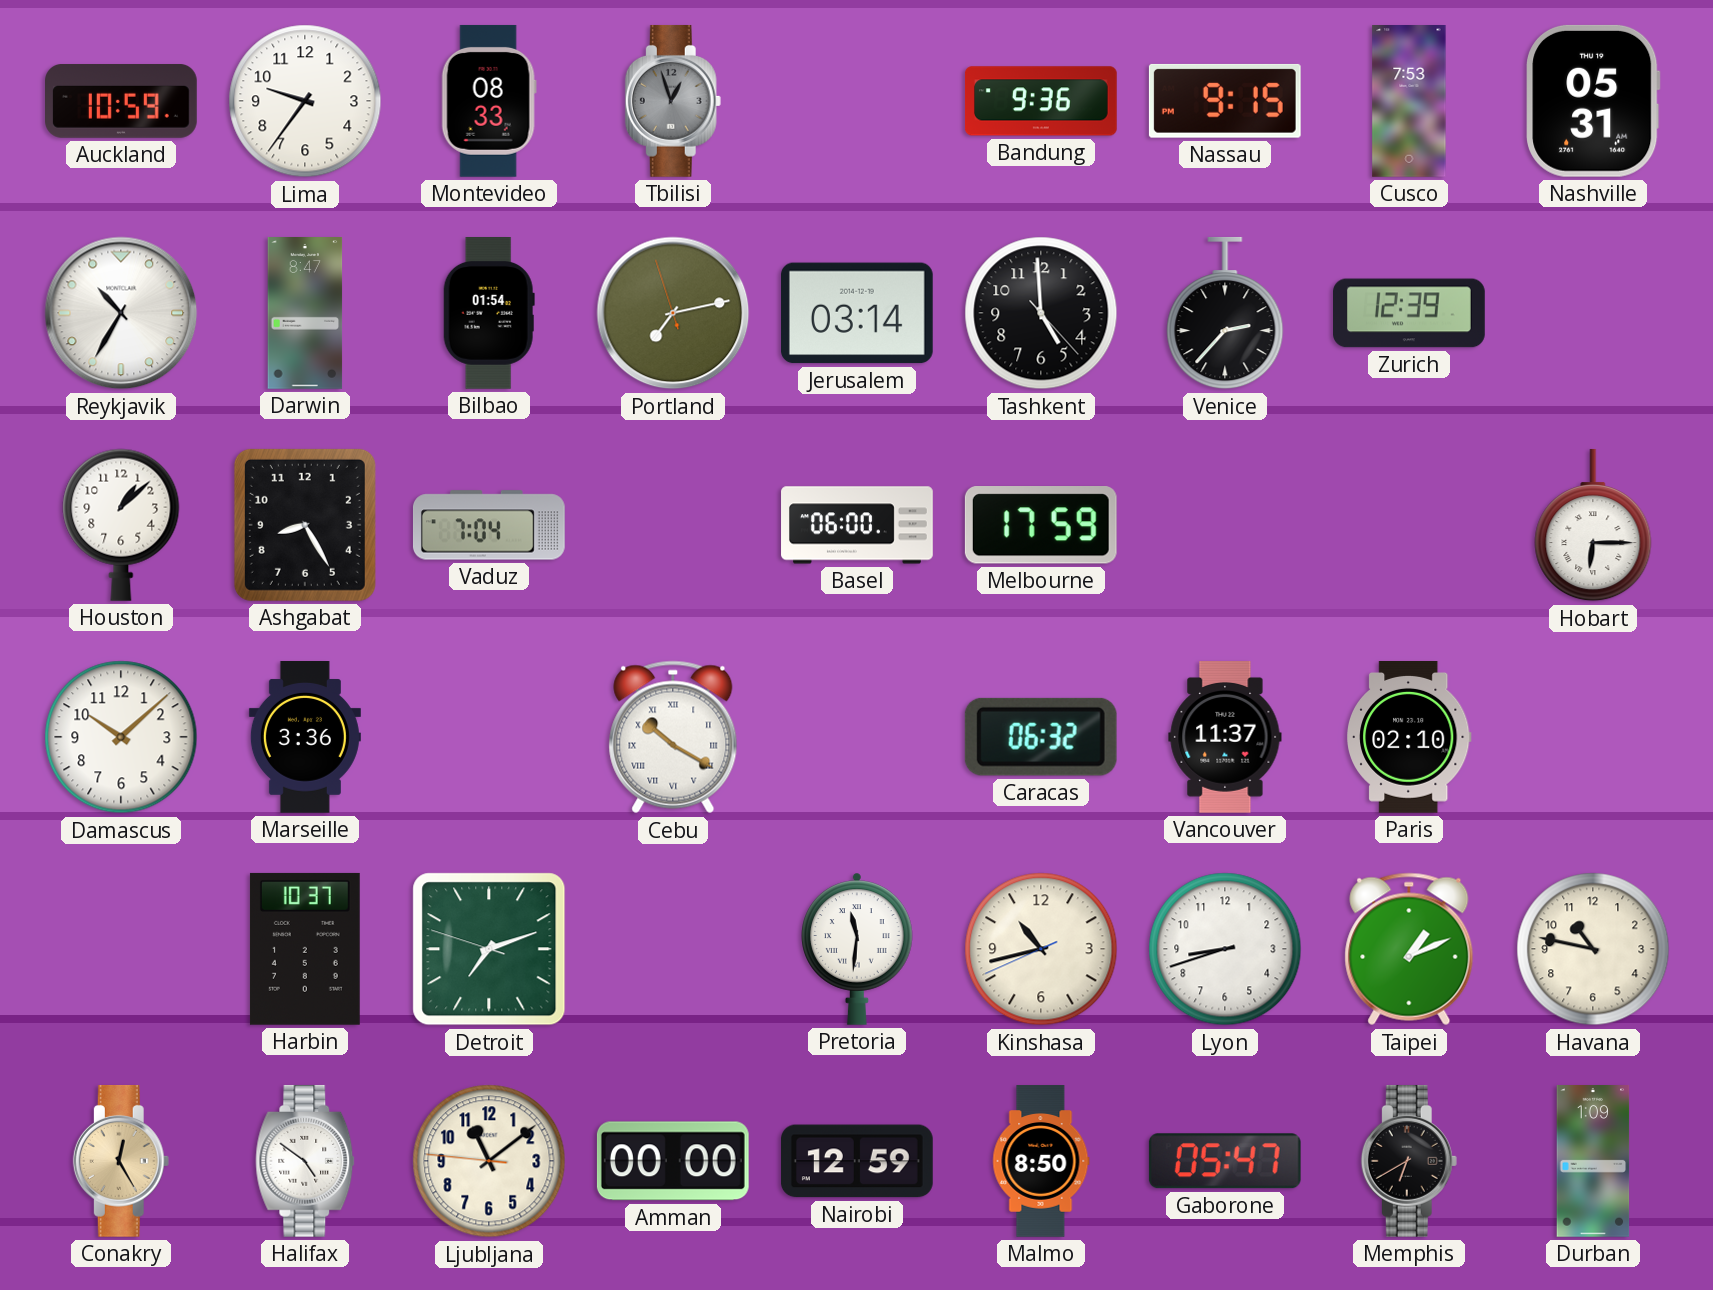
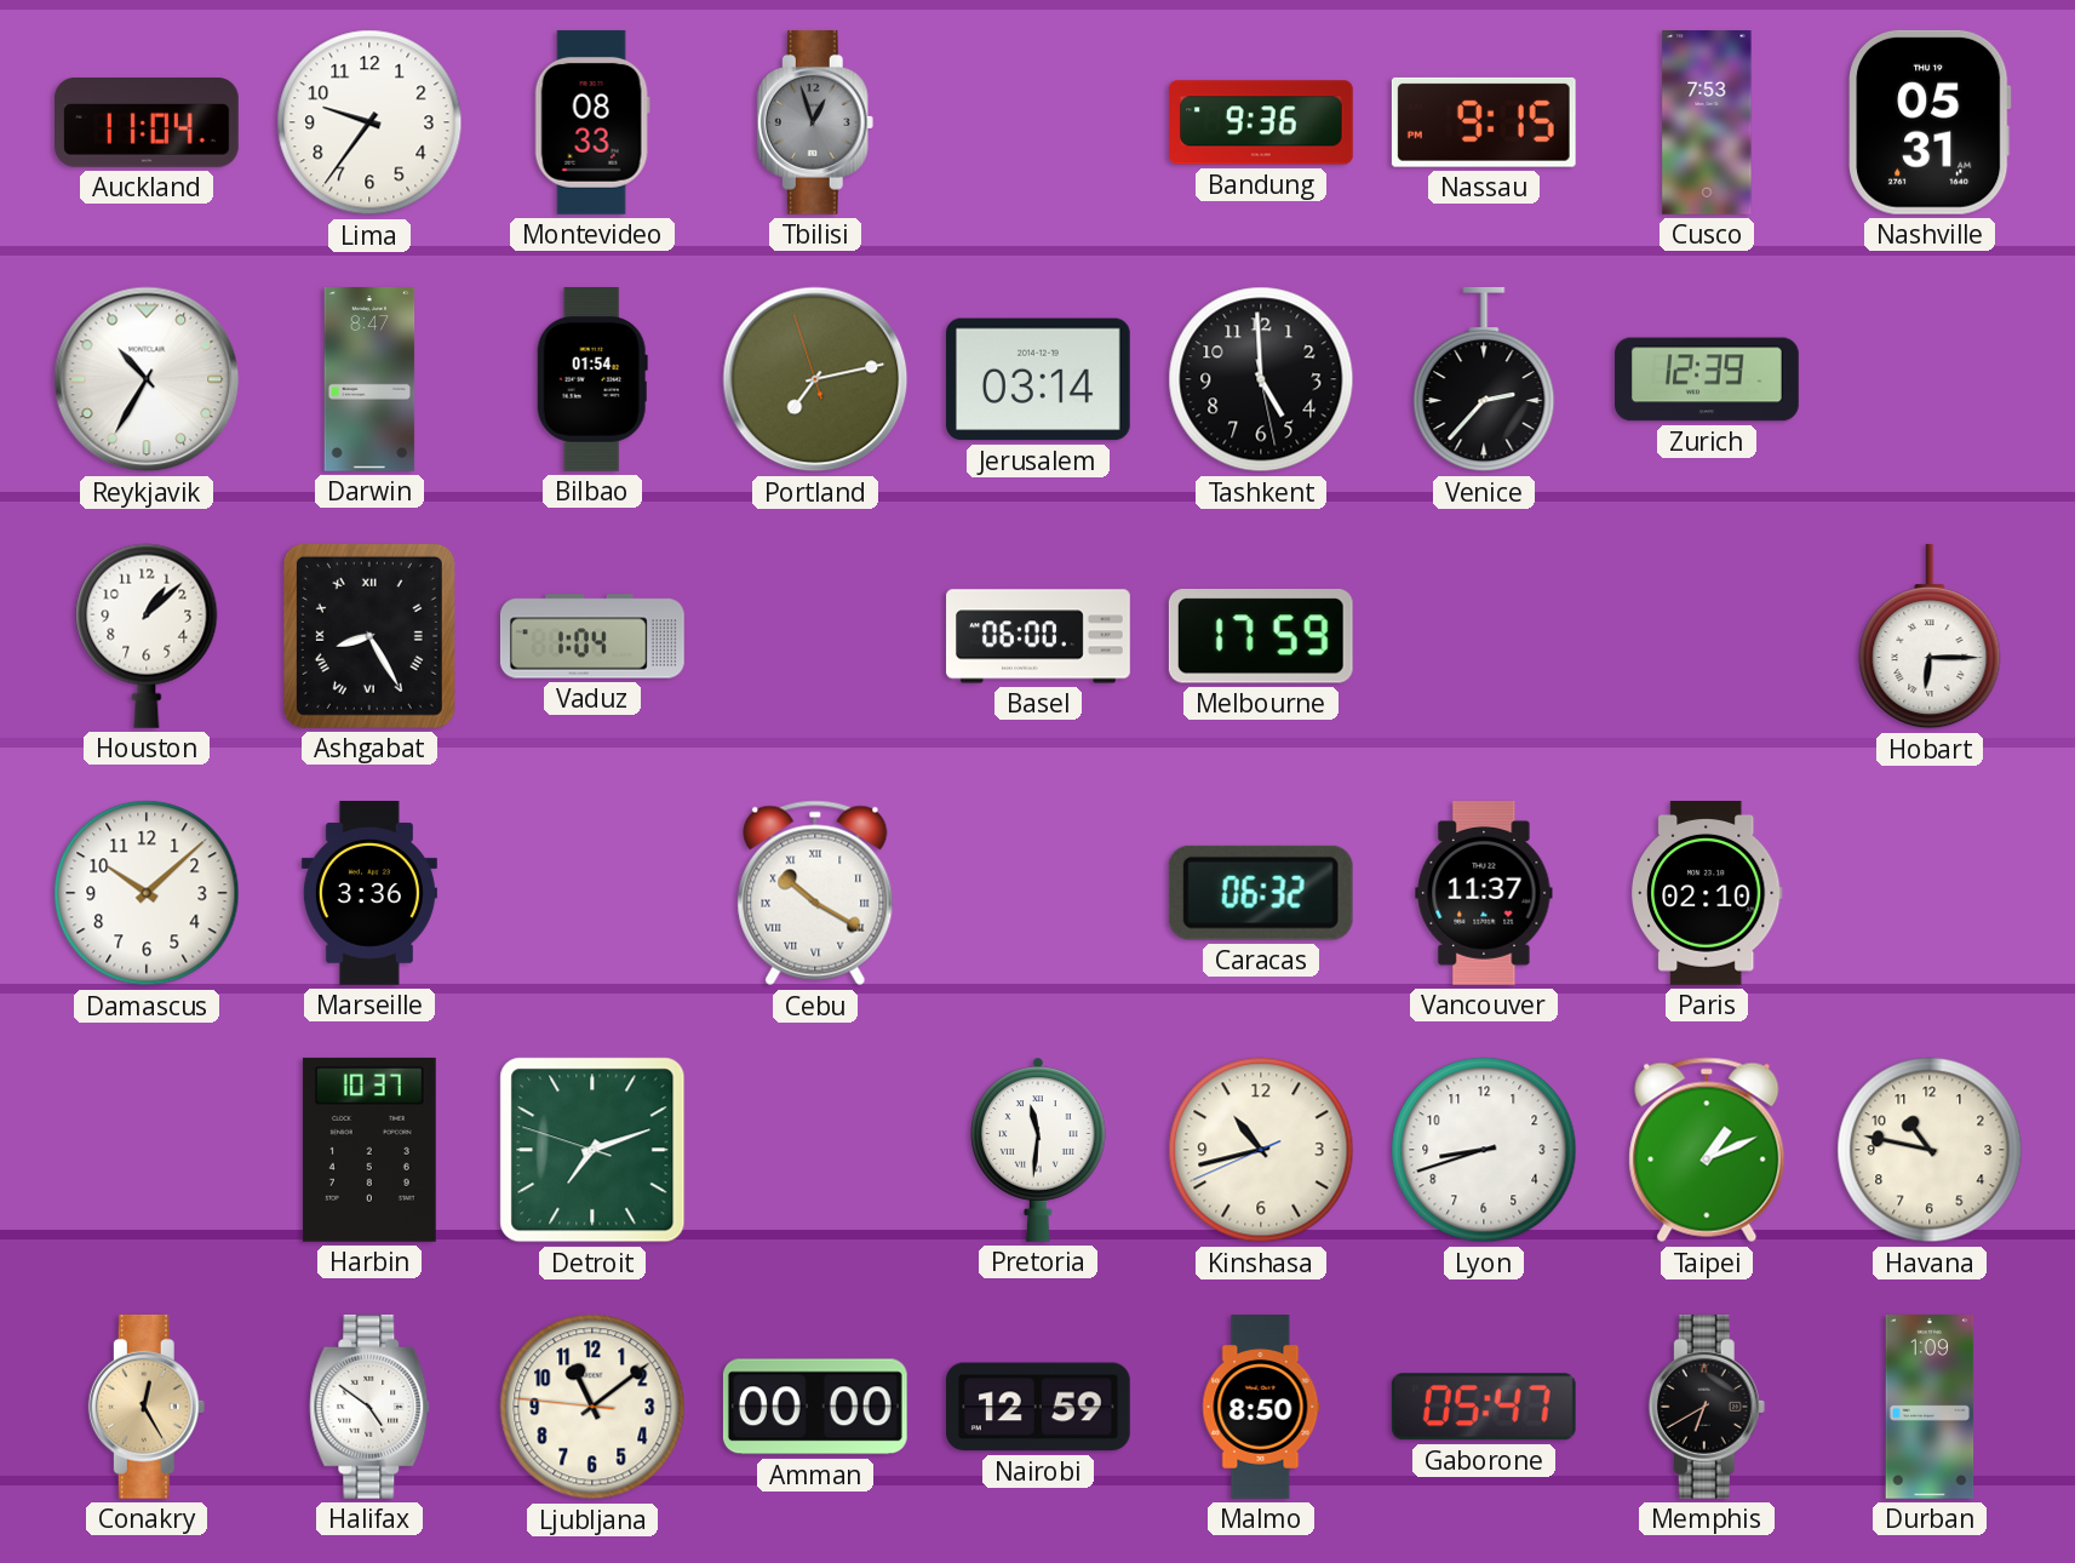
Auckland: 10:59 -> 11:04
Tashkent: 4:59:23 -> 4:59:28
Ashgabat numerals: Arabic -> Roman
Vaduz: 7:04 -> 1:04
